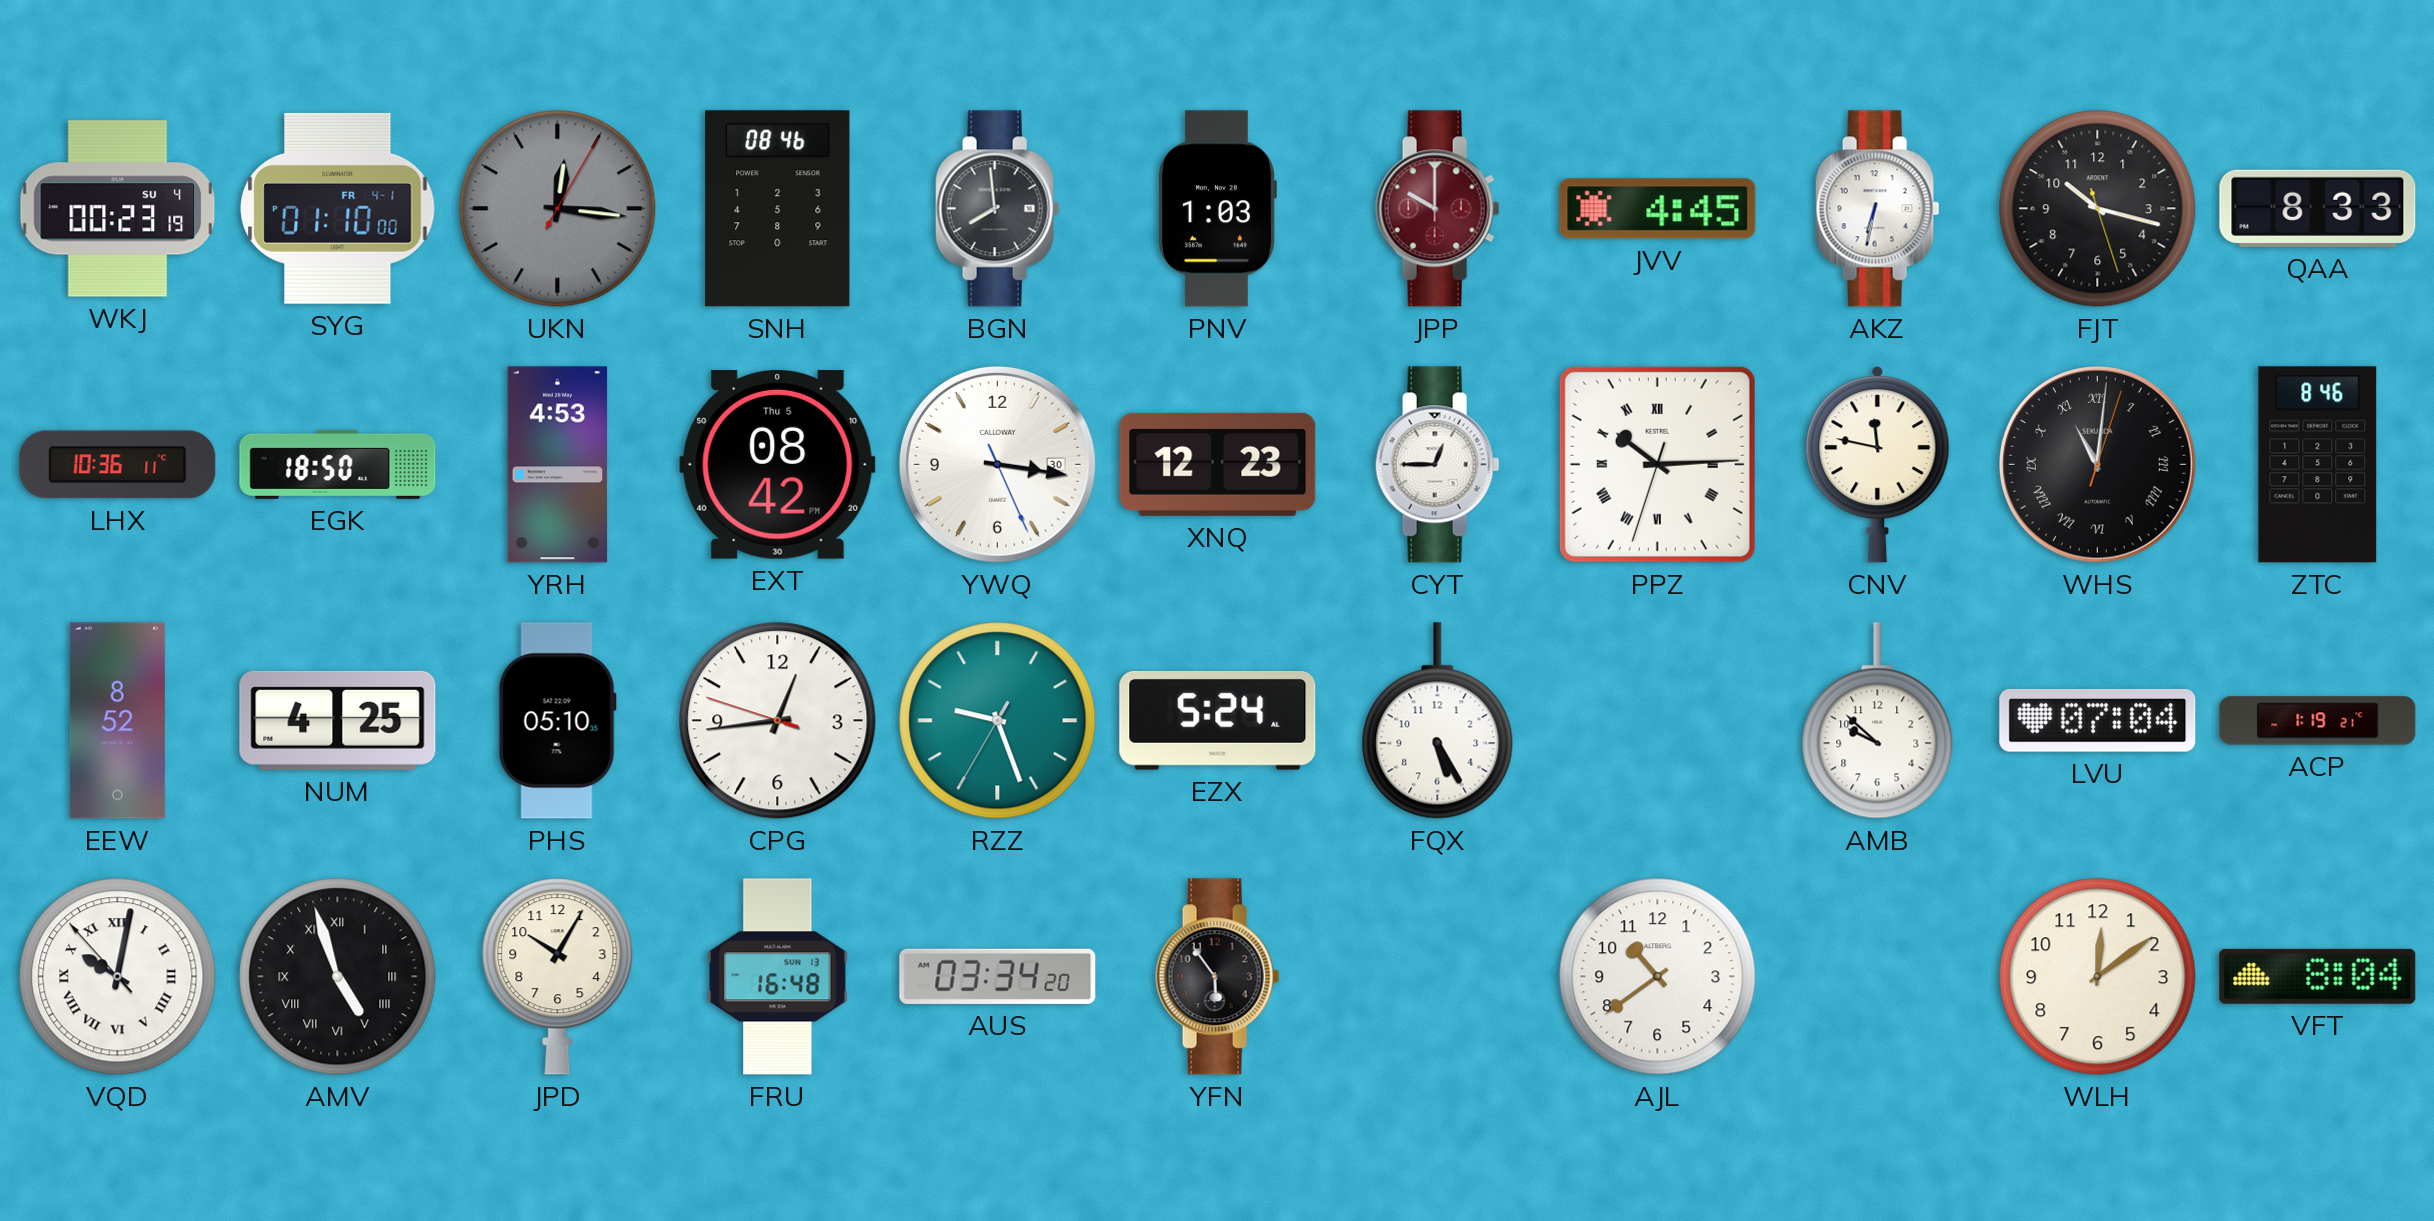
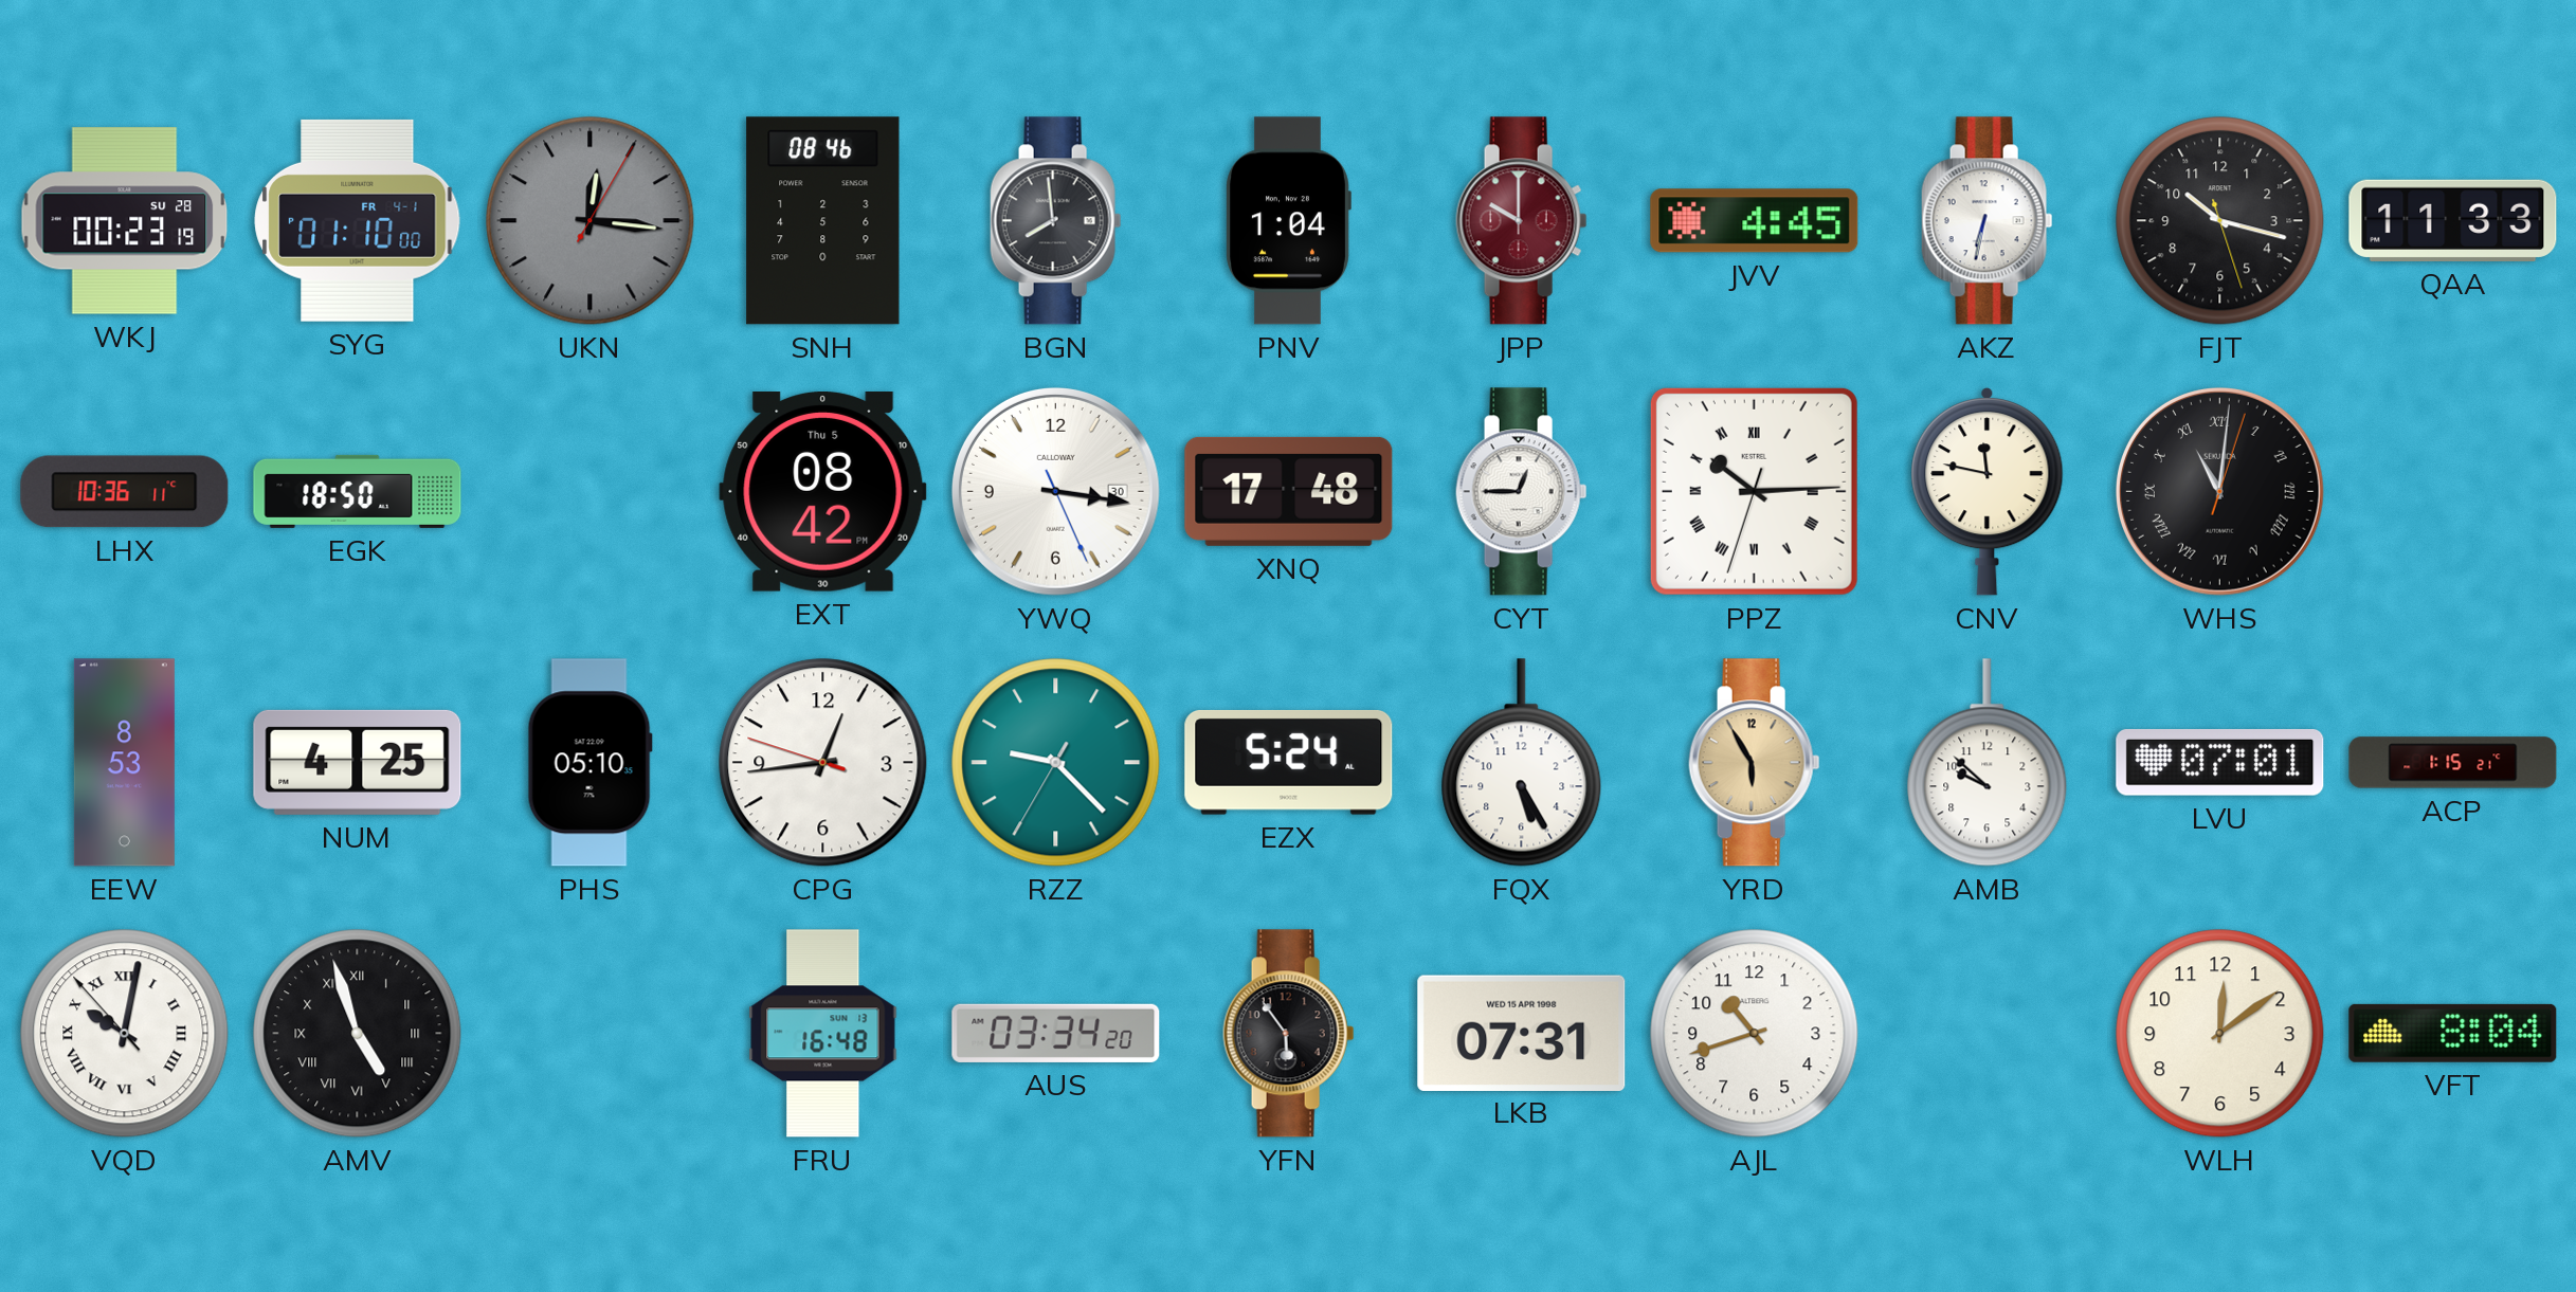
WKJ date: SU 4 -> SU 28
PNV: 1:03 -> 1:04
QAA: 8:33 -> 11:33
YRH: 4:53 -> none
XNQ: 12:23 -> 17:48
ZTC: 8:46 -> none
EEW: 8:52 -> 8:53
RZZ: 9:26 -> 9:22
YRD: none -> 5:55
LVU: 07:04 -> 07:01
ACP: 1:19 -> 1:15
JPD: 10:05 -> none
LKB: none -> 07:31
AJL: 10:39 -> 10:42
